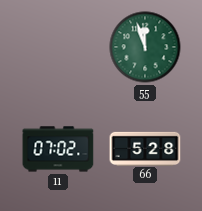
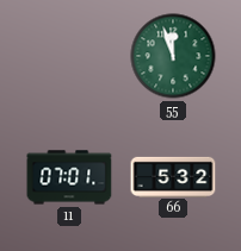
11: 07:02 -> 07:01
66: 5:28 -> 5:32
